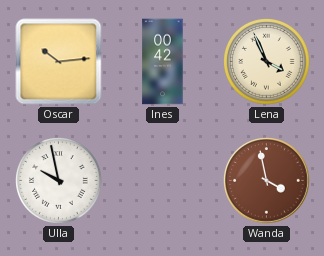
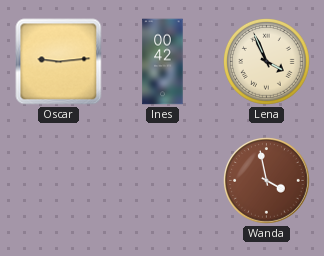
Oscar: 10:14 -> 9:14
Ulla: 9:58 -> none
